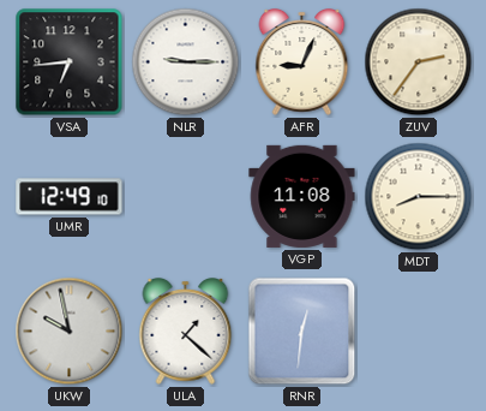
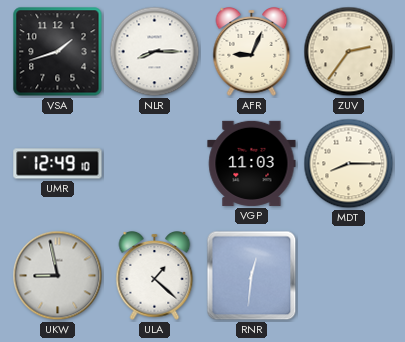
VSA: 6:44 -> 1:42
NLR: 9:15 -> 8:15
VGP: 11:08 -> 11:03
UKW: 9:58 -> 8:58
